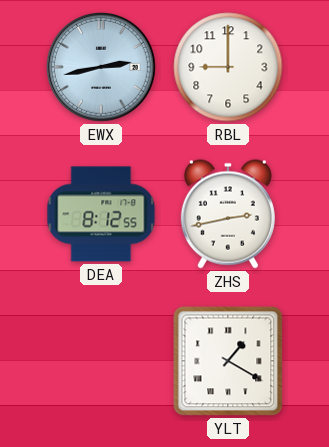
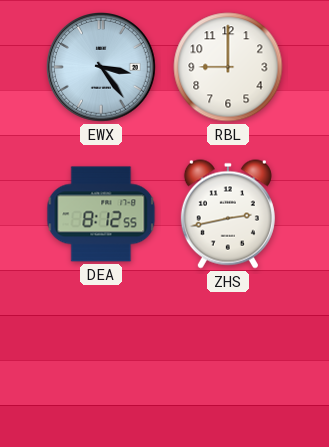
EWX: 2:43 -> 3:24
YLT: 1:20 -> none
